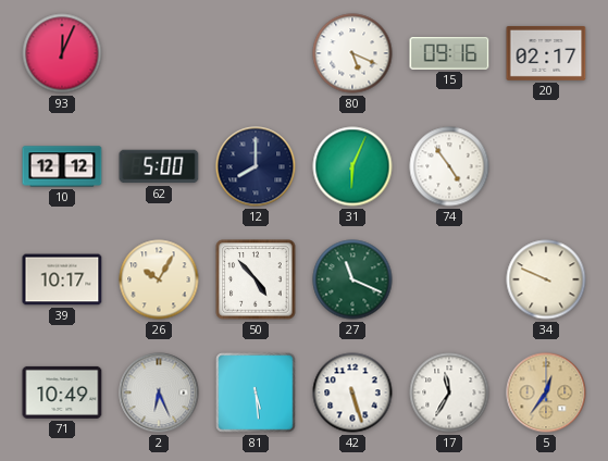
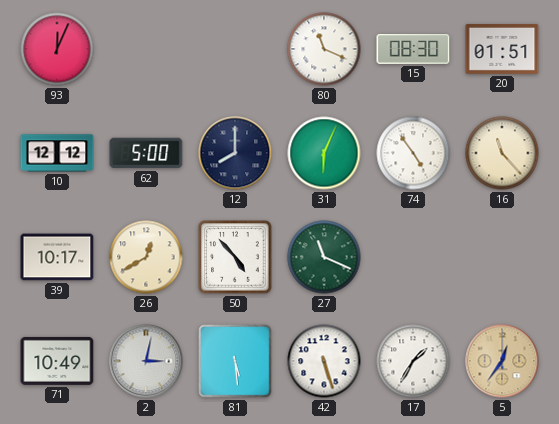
80: 5:19 -> 11:19
15: 09:16 -> 08:30
20: 02:17 -> 01:51
16: none -> 11:23
26: 10:05 -> 12:40
34: 9:49 -> none
2: 6:26 -> 3:02
17: 11:35 -> 1:35
